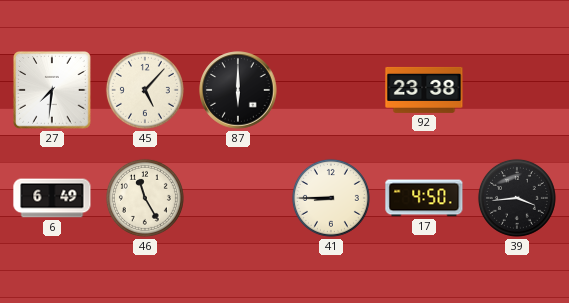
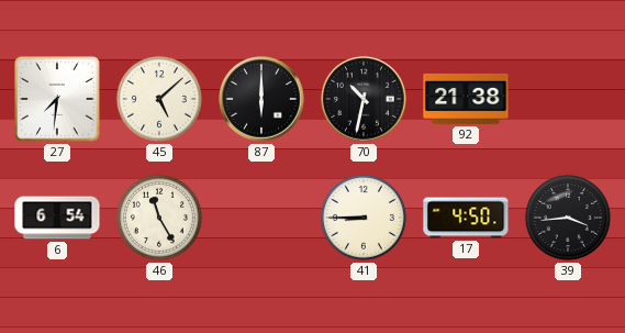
45: 5:07 -> 5:08
70: none -> 10:32
92: 23:38 -> 21:38
6: 6:49 -> 6:54
